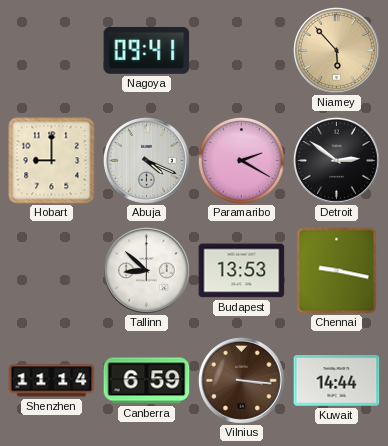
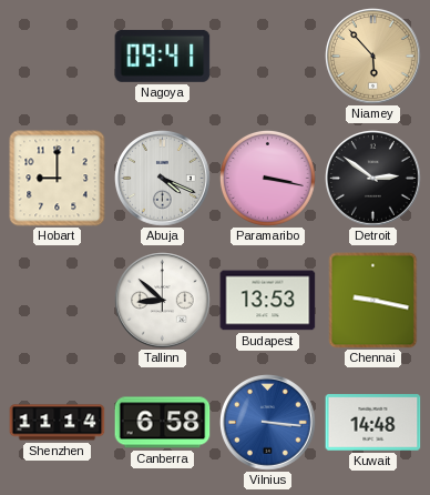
Paramaribo: 2:20 -> 3:17
Canberra: 6:59 -> 6:58
Vilnius dial: brown -> blue
Kuwait: 14:44 -> 14:48
